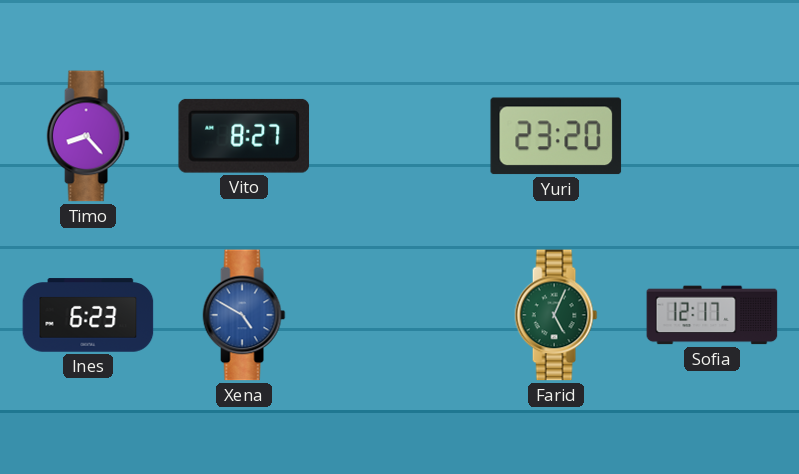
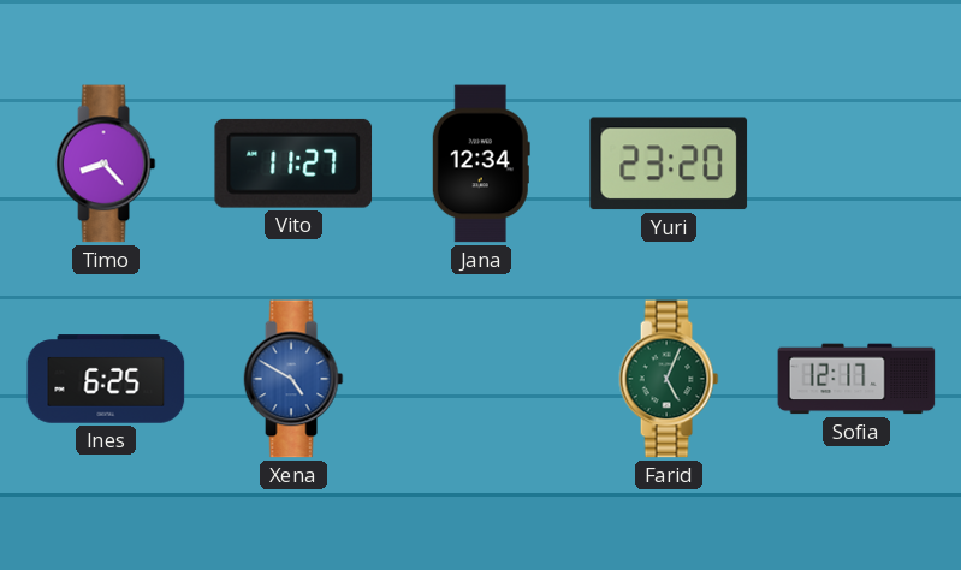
Vito: 8:27 -> 11:27
Jana: none -> 12:34
Ines: 6:23 -> 6:25
